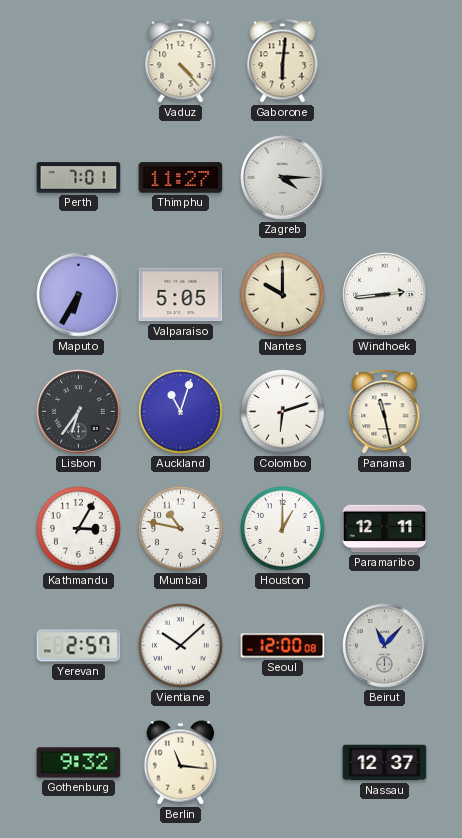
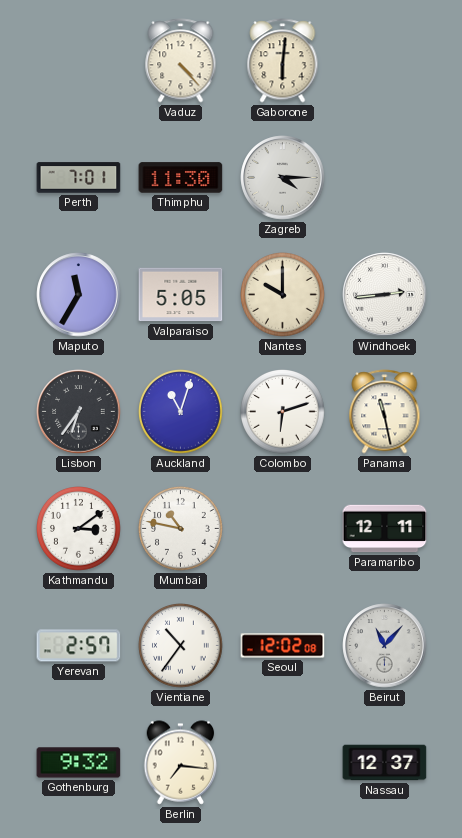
Thimphu: 11:27 -> 11:30
Maputo: 6:35 -> 11:35
Kathmandu: 3:05 -> 3:09
Houston: 1:00 -> none
Vientiane: 10:08 -> 10:36
Seoul: 12:00 -> 12:02
Berlin: 11:16 -> 7:16
